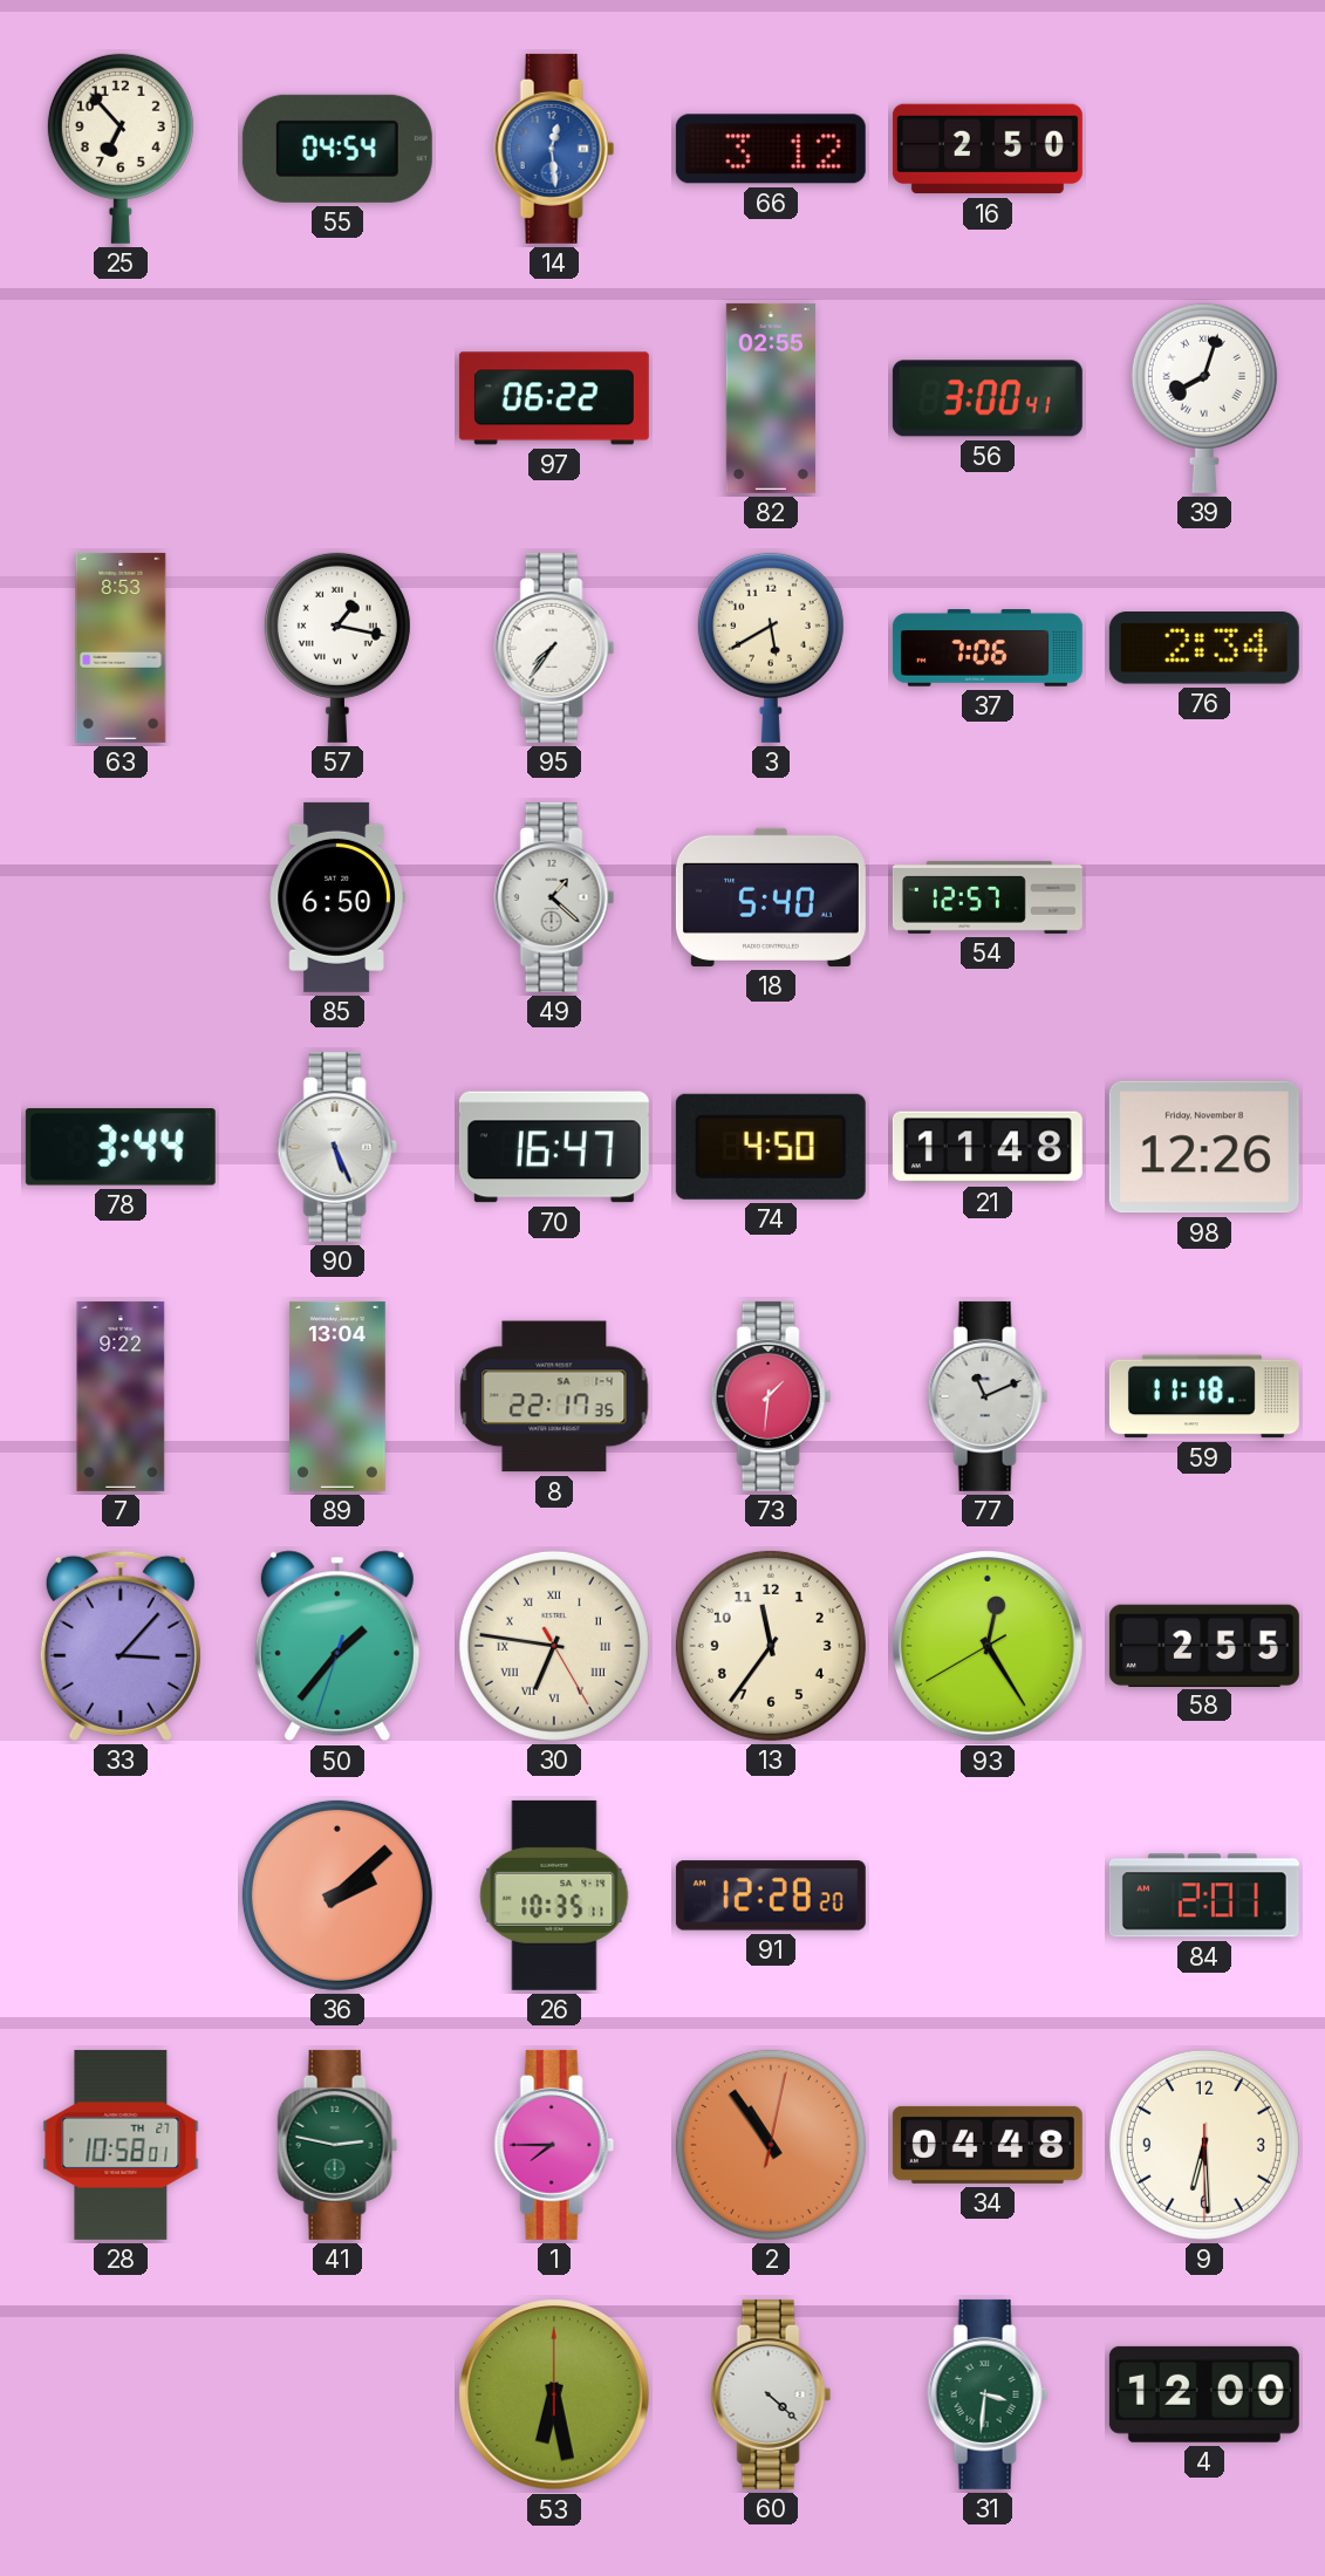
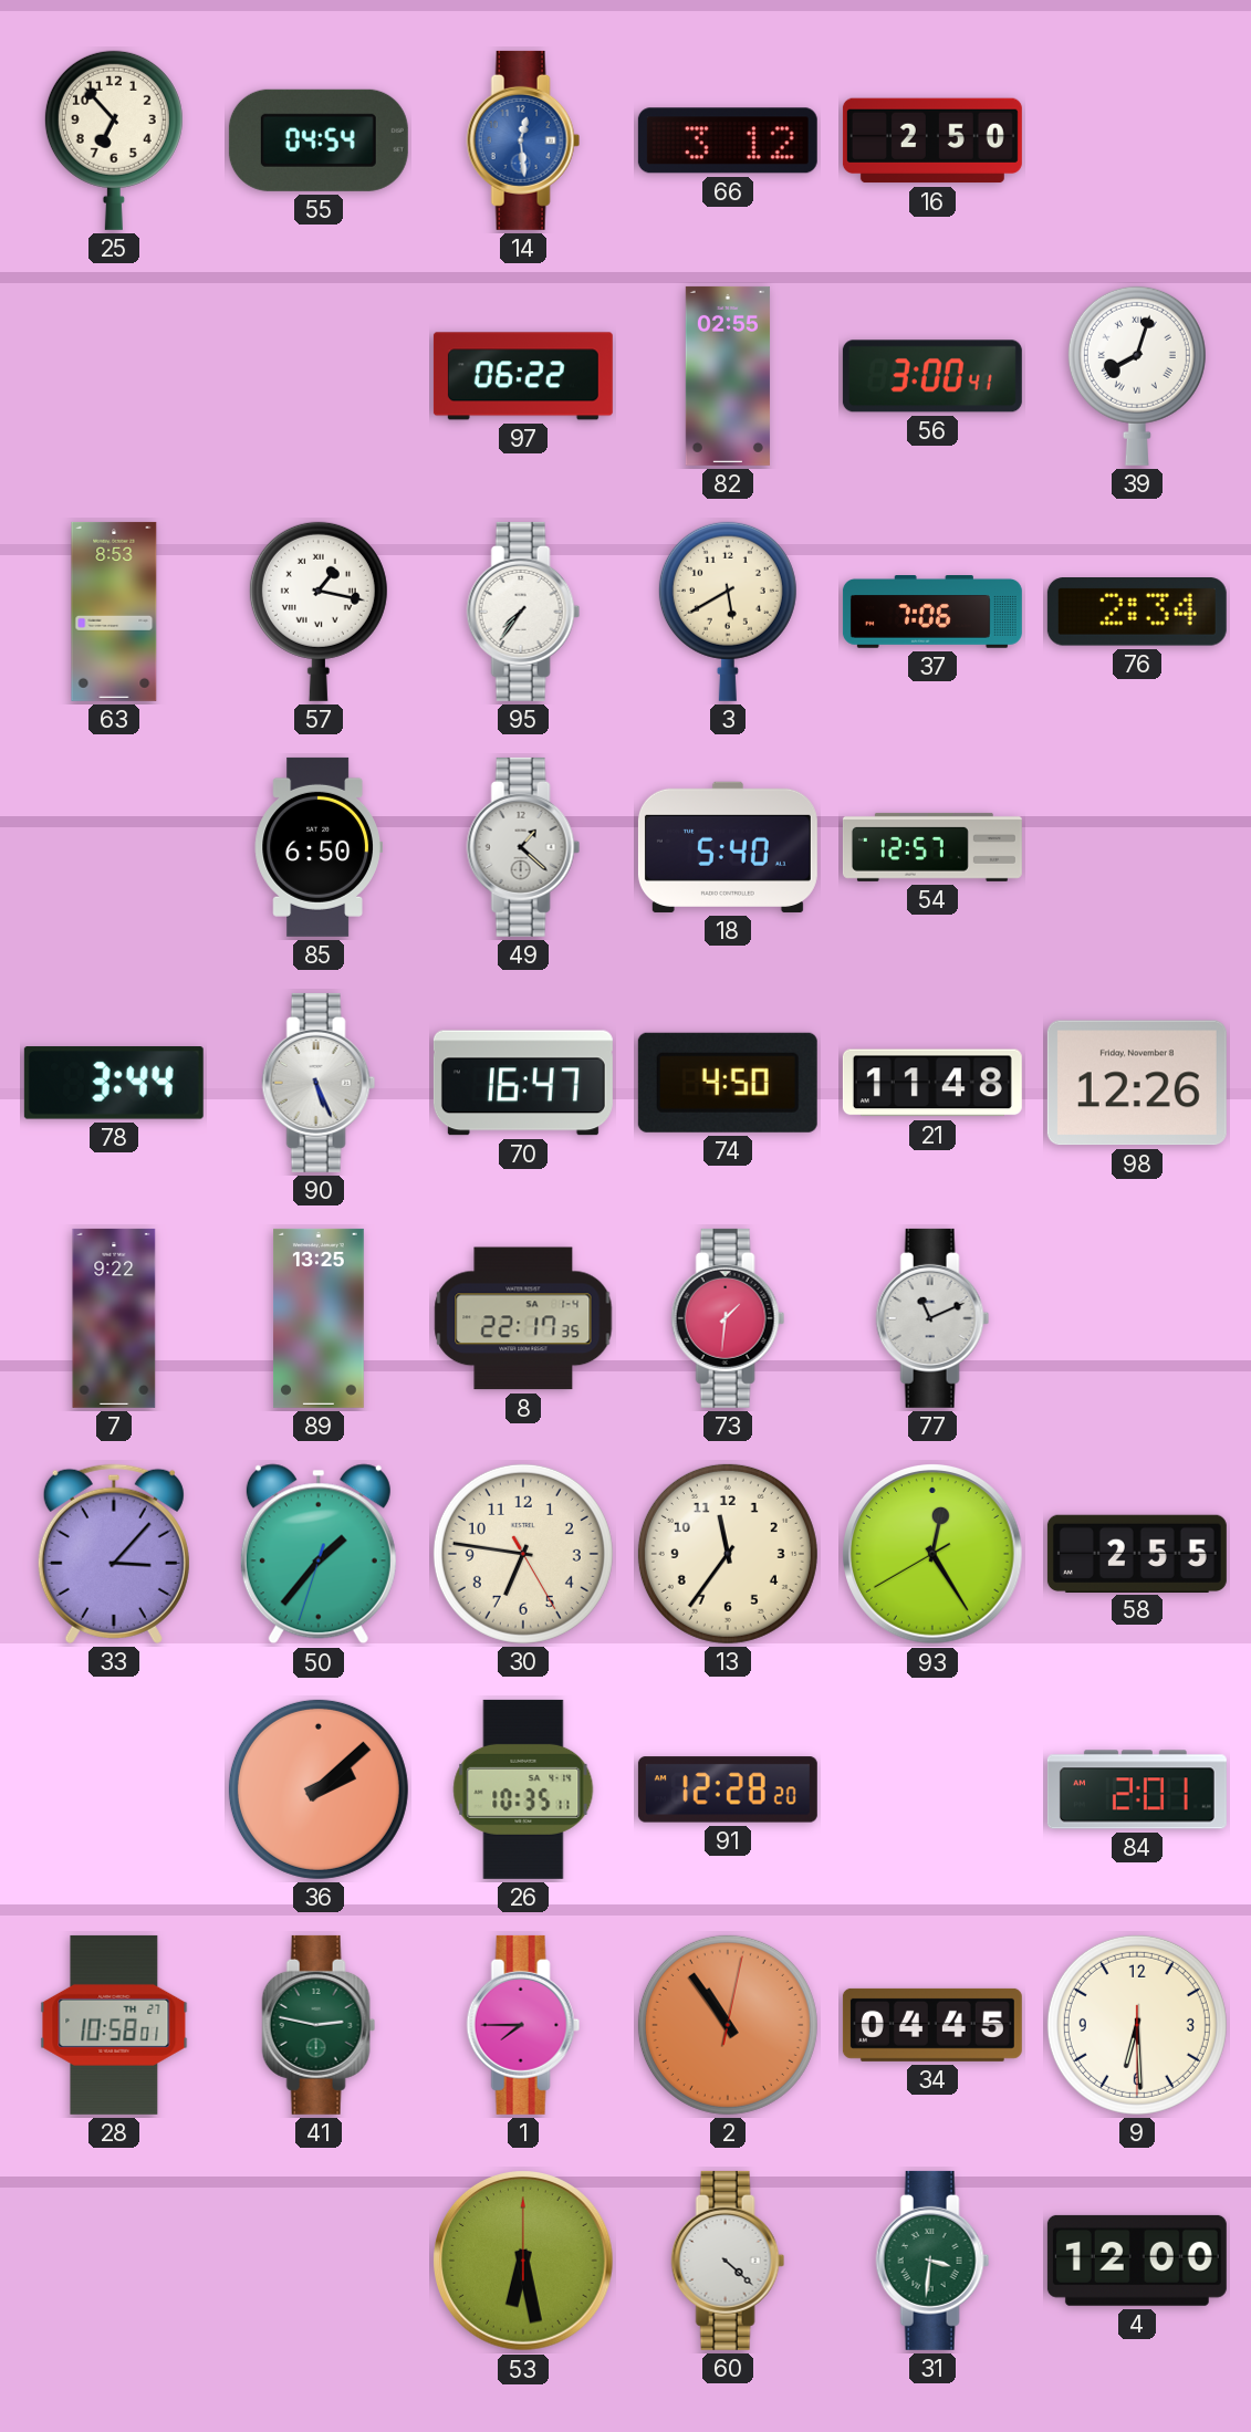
89: 13:04 -> 13:25
59: 11:18 -> none
30 numerals: Roman -> Arabic
34: 04:48 -> 04:45
